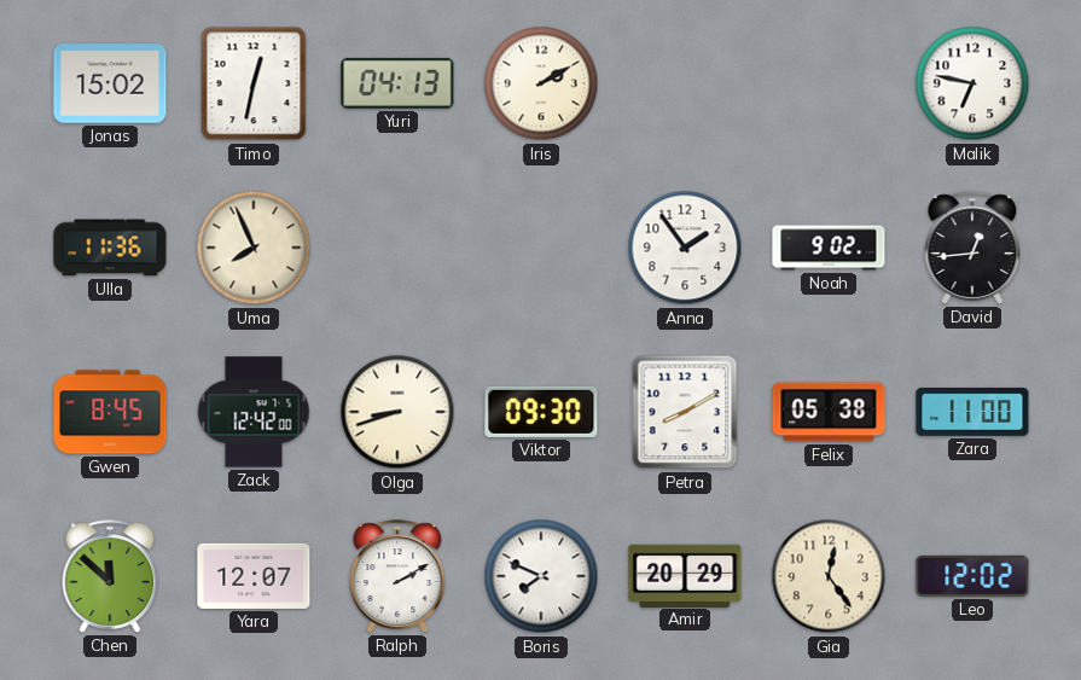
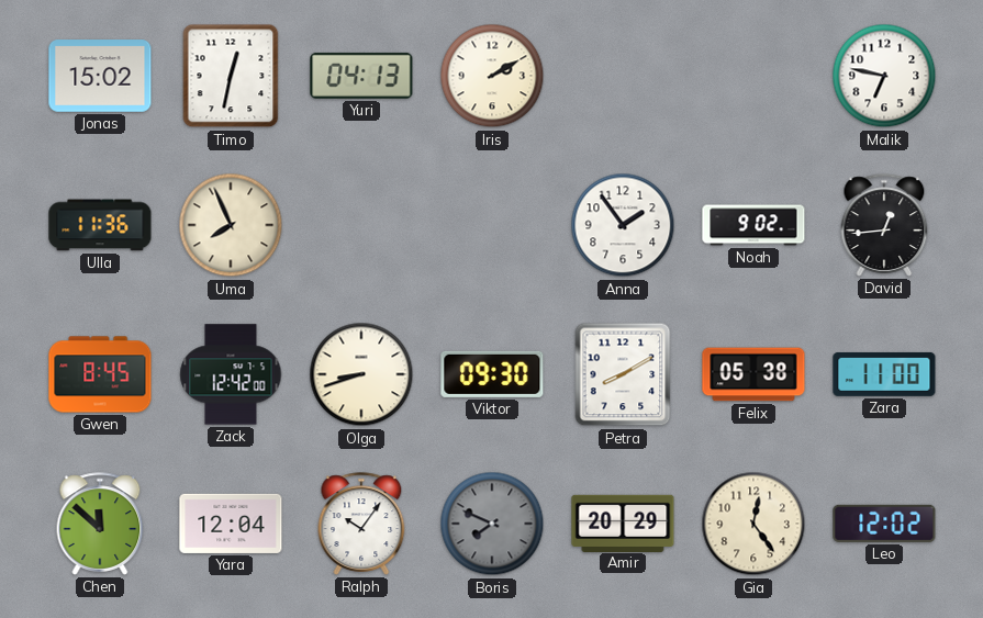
Yara: 12:07 -> 12:04
Ralph: 2:10 -> 10:06
Boris dial: white -> grey
